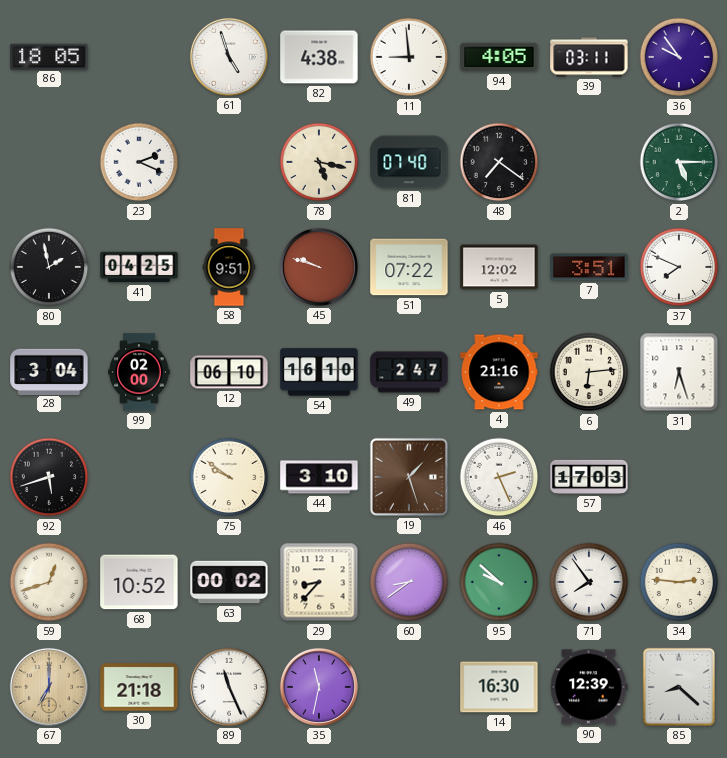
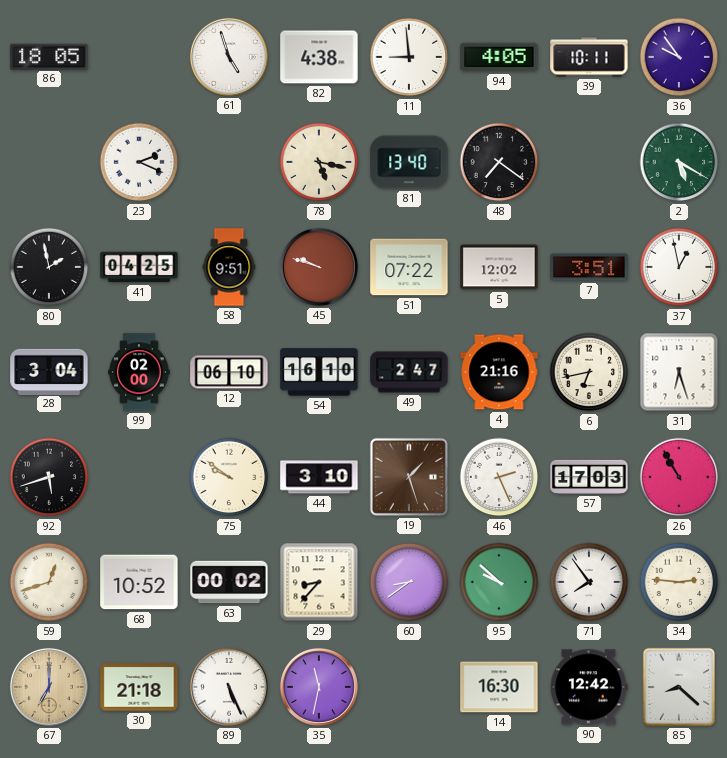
39: 03:11 -> 10:11
81: 07:40 -> 13:40
2: 5:15 -> 5:20
37: 7:49 -> 12:58
6: 6:14 -> 6:43
26: none -> 10:55
89: 11:26 -> 5:26
90: 12:39 -> 12:42
